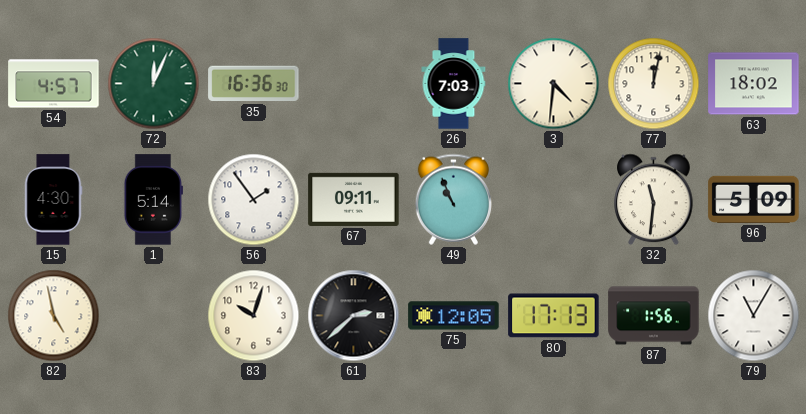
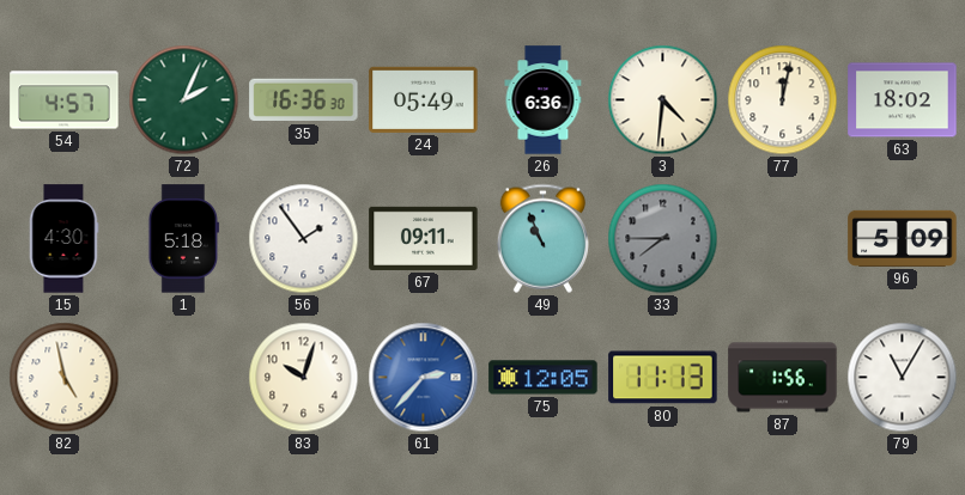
72: 12:04 -> 2:04
24: none -> 05:49
26: 7:03 -> 6:36
1: 5:14 -> 5:18
33: none -> 7:45
32: 11:31 -> none
61: 2:38 -> 2:37
61 dial: black -> blue
80: 17:13 -> 11:13
